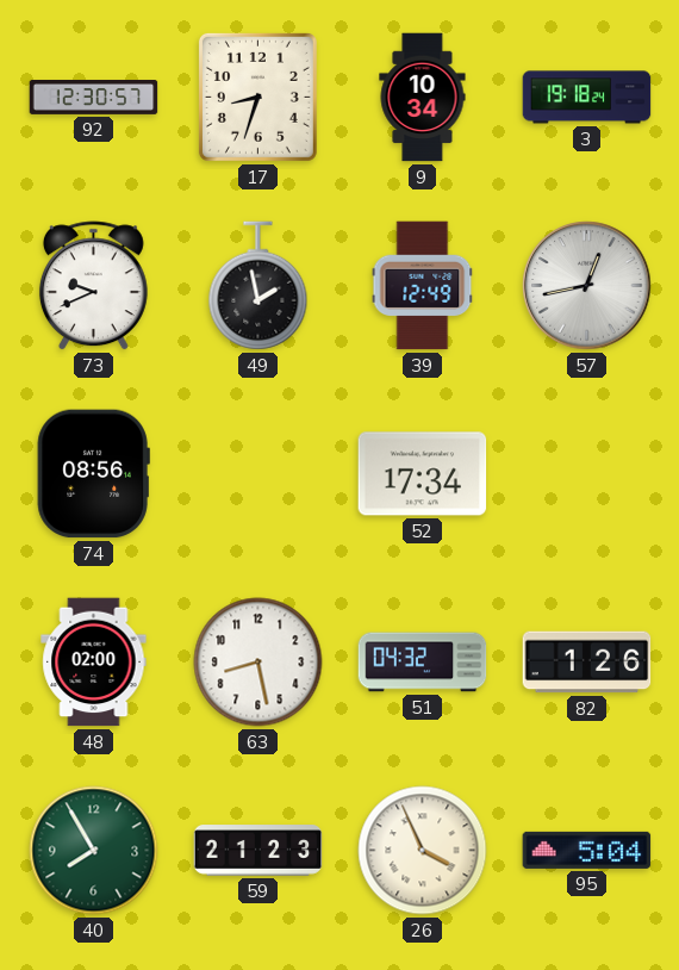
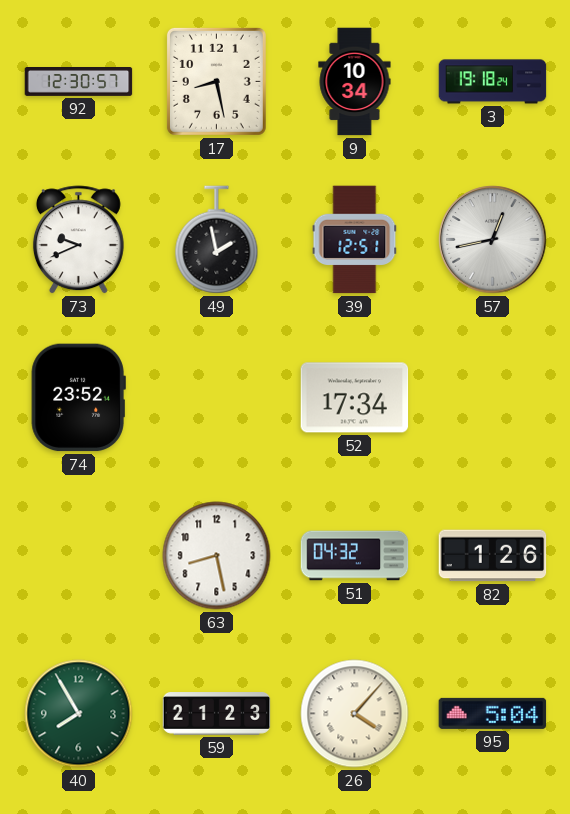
17: 8:33 -> 8:28
39: 12:49 -> 12:51
74: 08:56 -> 23:52
48: 02:00 -> none
26: 3:56 -> 4:07
